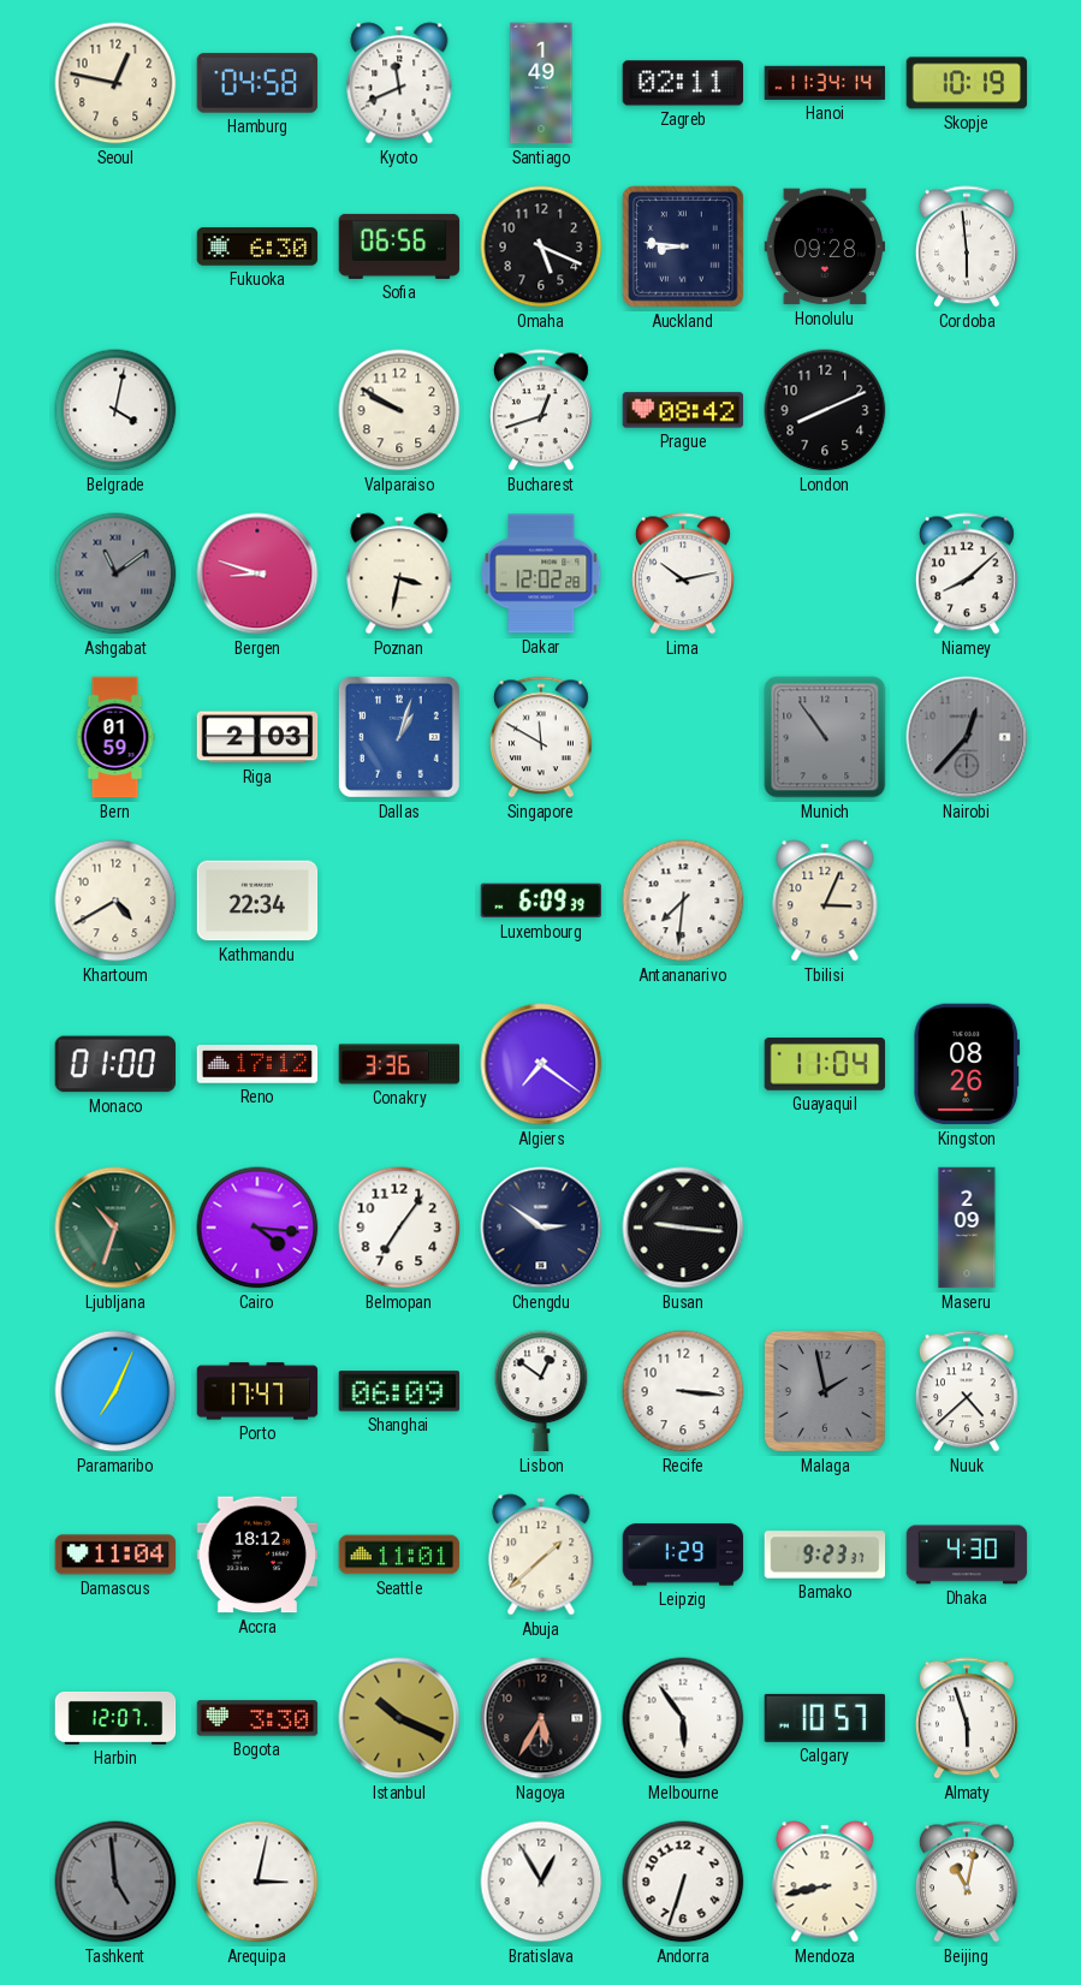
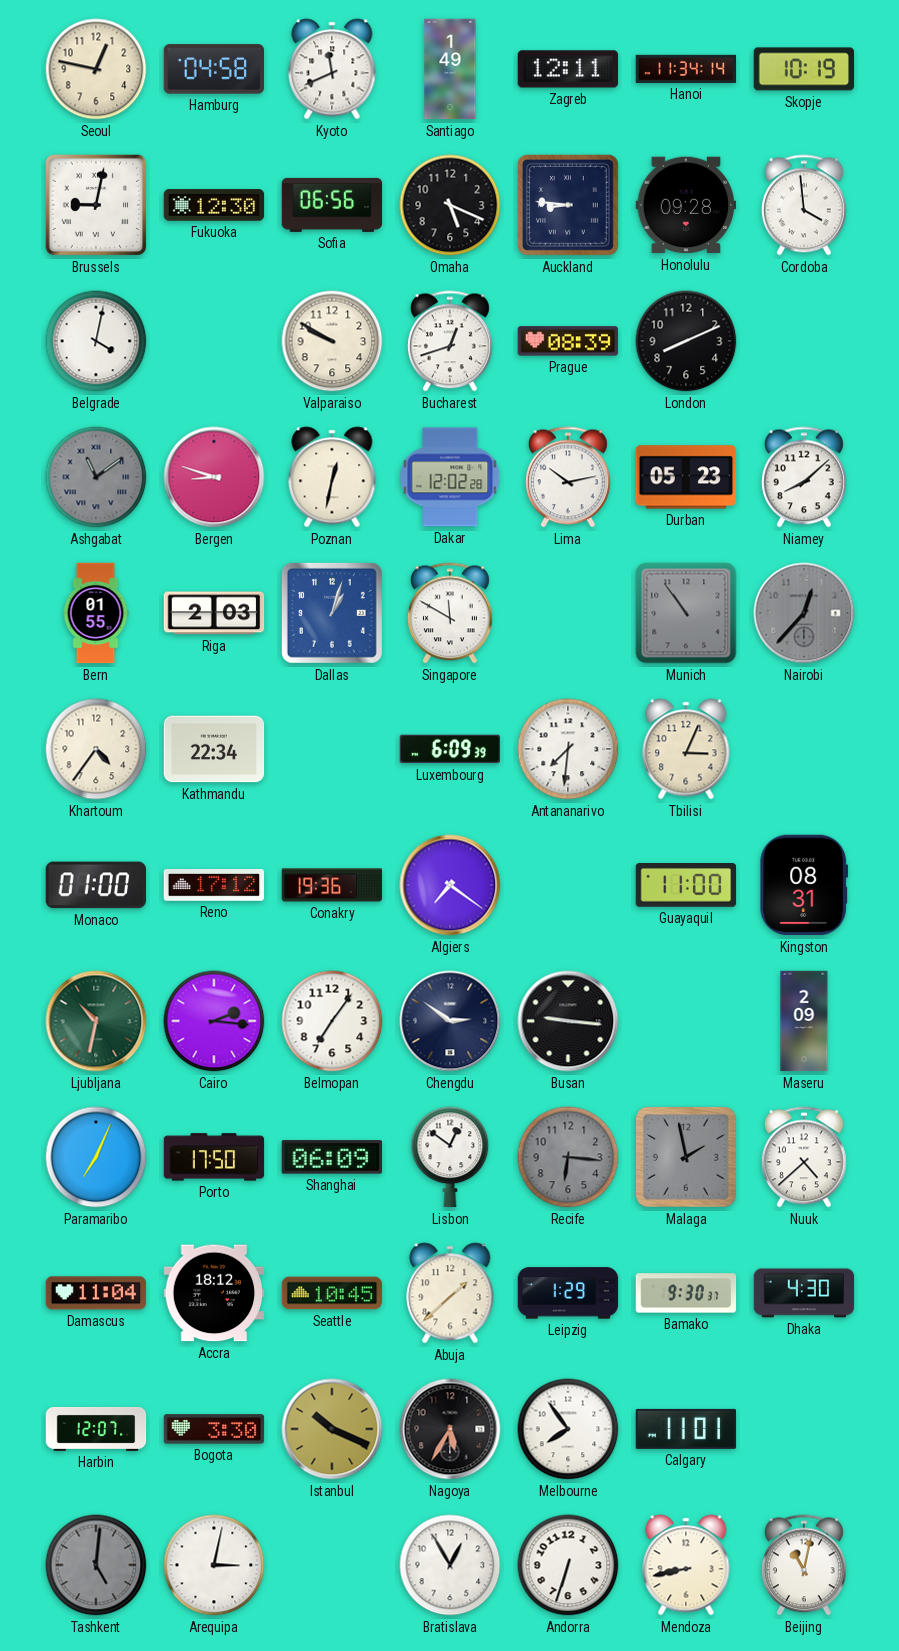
Zagreb: 02:11 -> 12:11
Brussels: none -> 9:02
Fukuoka: 6:30 -> 12:30
Cordoba: 5:59 -> 3:59
Prague: 08:42 -> 08:39
Poznan: 3:32 -> 12:32
Durban: none -> 05:23
Bern: 01:59 -> 01:55
Khartoum: 4:40 -> 4:36
Conakry: 3:36 -> 19:36
Guayaquil: 11:04 -> 11:00
Kingston: 08:26 -> 08:31
Ljubljana: 10:33 -> 10:32
Cairo: 4:16 -> 2:16
Porto: 17:47 -> 17:50
Recife: 3:16 -> 6:16
Recife dial: white -> grey
Seattle: 11:01 -> 10:45
Bamako: 9:23 -> 9:30
Melbourne: 5:54 -> 7:54
Calgary: 10:57 -> 11:01
Almaty: 5:57 -> none
Tashkent: 4:59 -> 5:01
